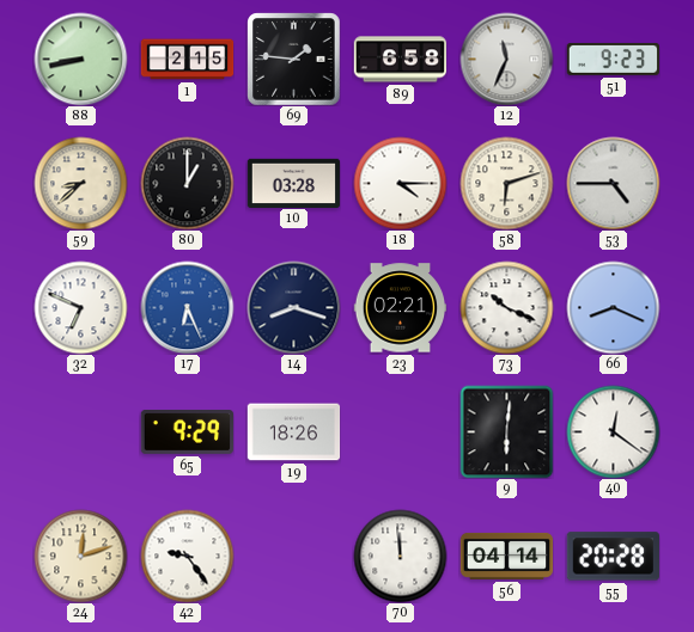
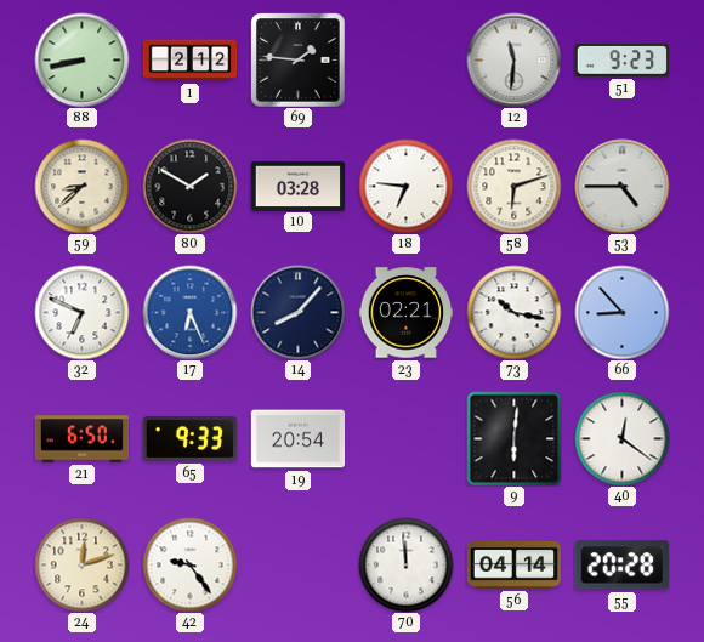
1: 2:15 -> 2:12
89: 6:58 -> none
12: 11:34 -> 11:31
80: 1:00 -> 1:50
18: 4:15 -> 6:46
14: 8:18 -> 8:07
73: 10:19 -> 10:17
66: 8:19 -> 8:53
21: none -> 6:50
65: 9:29 -> 9:33
19: 18:26 -> 20:54
